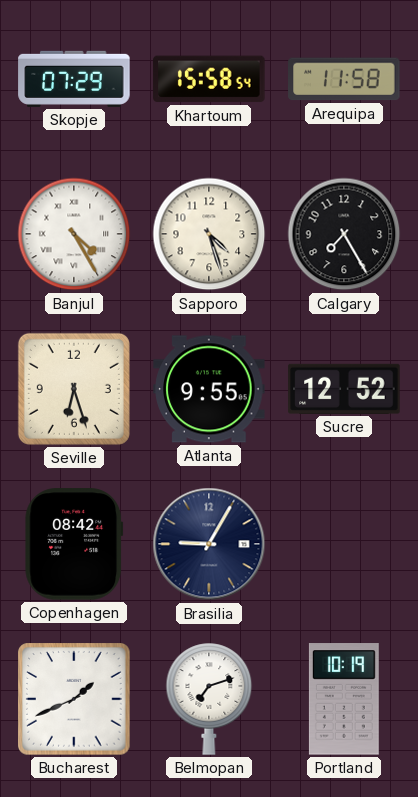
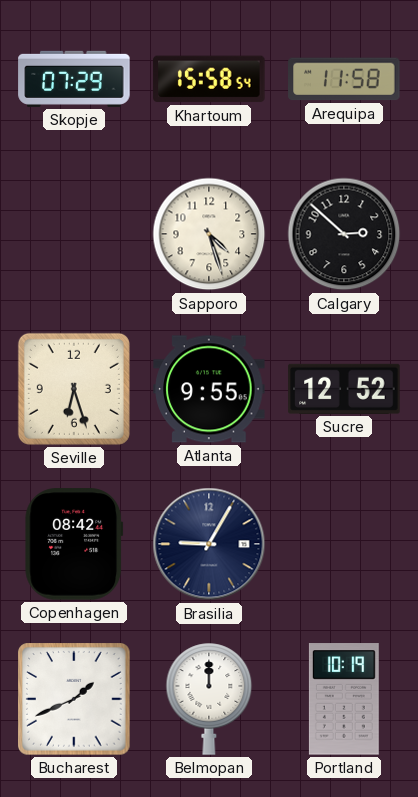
Banjul: 4:25 -> none
Calgary: 7:25 -> 2:52
Belmopan: 7:12 -> 12:00
